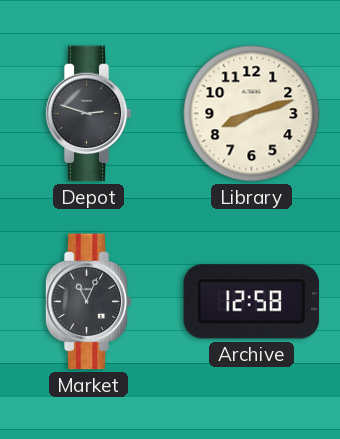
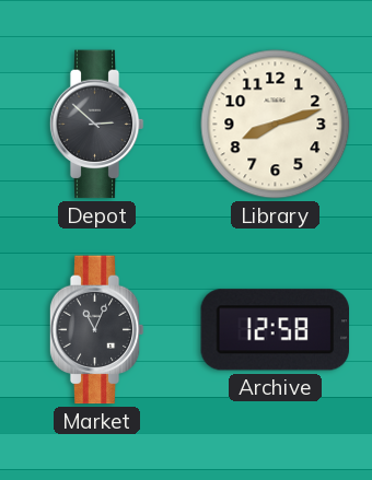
Depot: 2:48 -> 2:52
